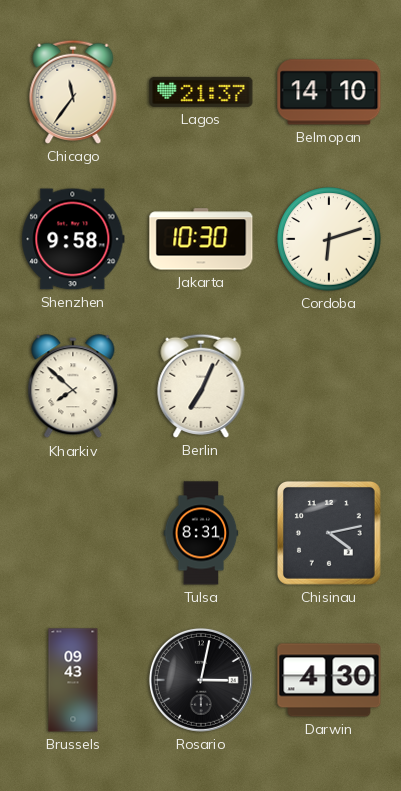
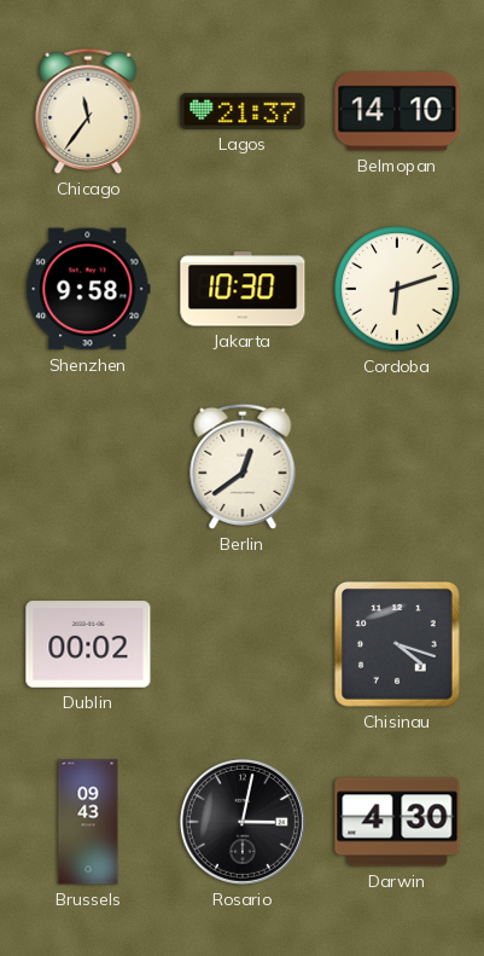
Kharkiv: 7:52 -> none
Berlin: 7:04 -> 12:39
Dublin: none -> 00:02
Tulsa: 8:31 -> none
Chisinau: 4:13 -> 4:18
